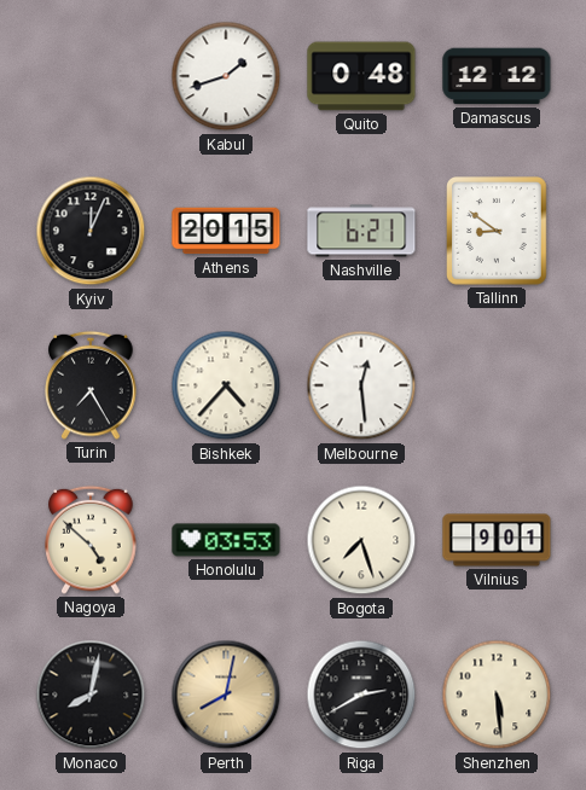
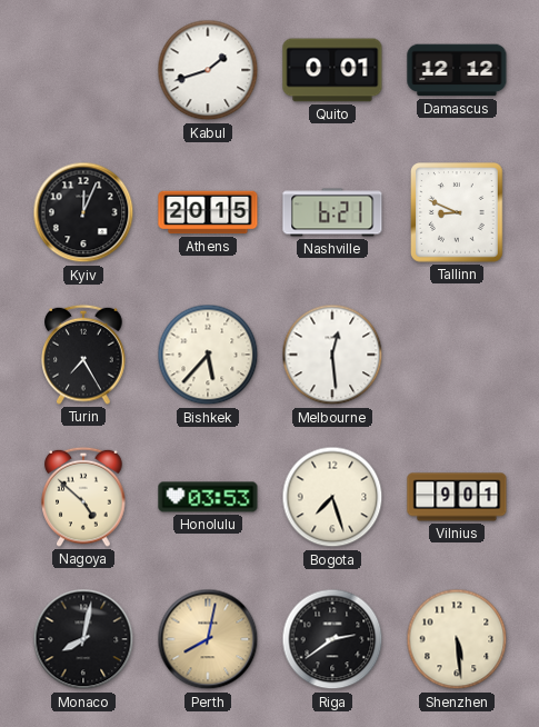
Quito: 0:48 -> 0:01
Tallinn: 8:51 -> 8:49
Bishkek: 4:37 -> 5:37
Riga: 2:40 -> 2:39
